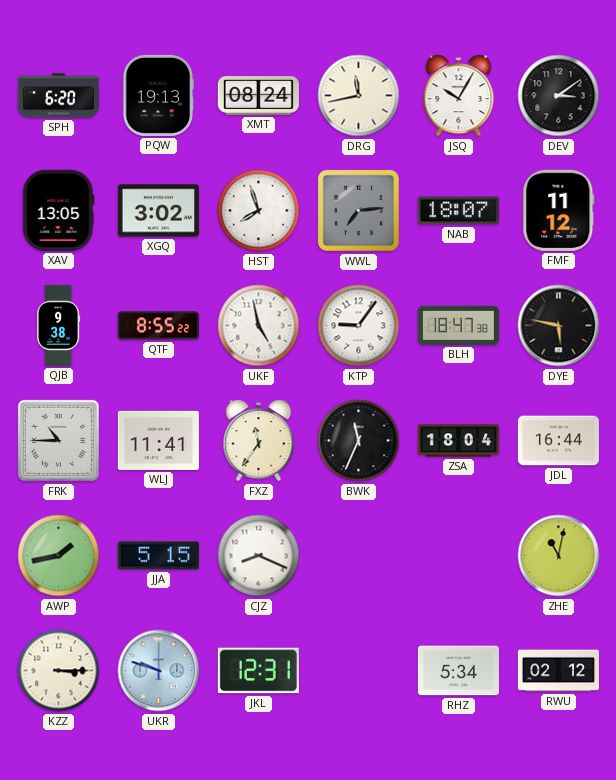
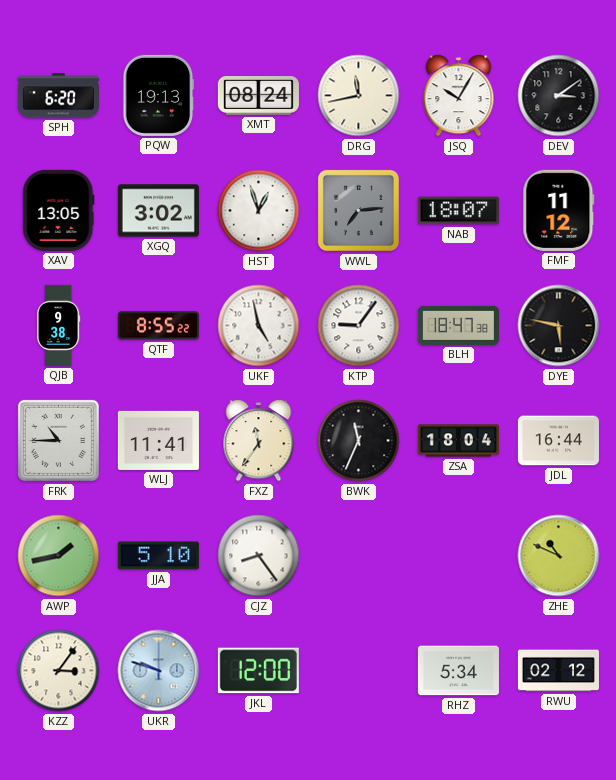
HST: 7:57 -> 12:57
JJA: 5:15 -> 5:10
CJZ: 8:19 -> 8:24
ZHE: 11:02 -> 10:49
KZZ: 3:15 -> 3:06
JKL: 12:31 -> 12:00
